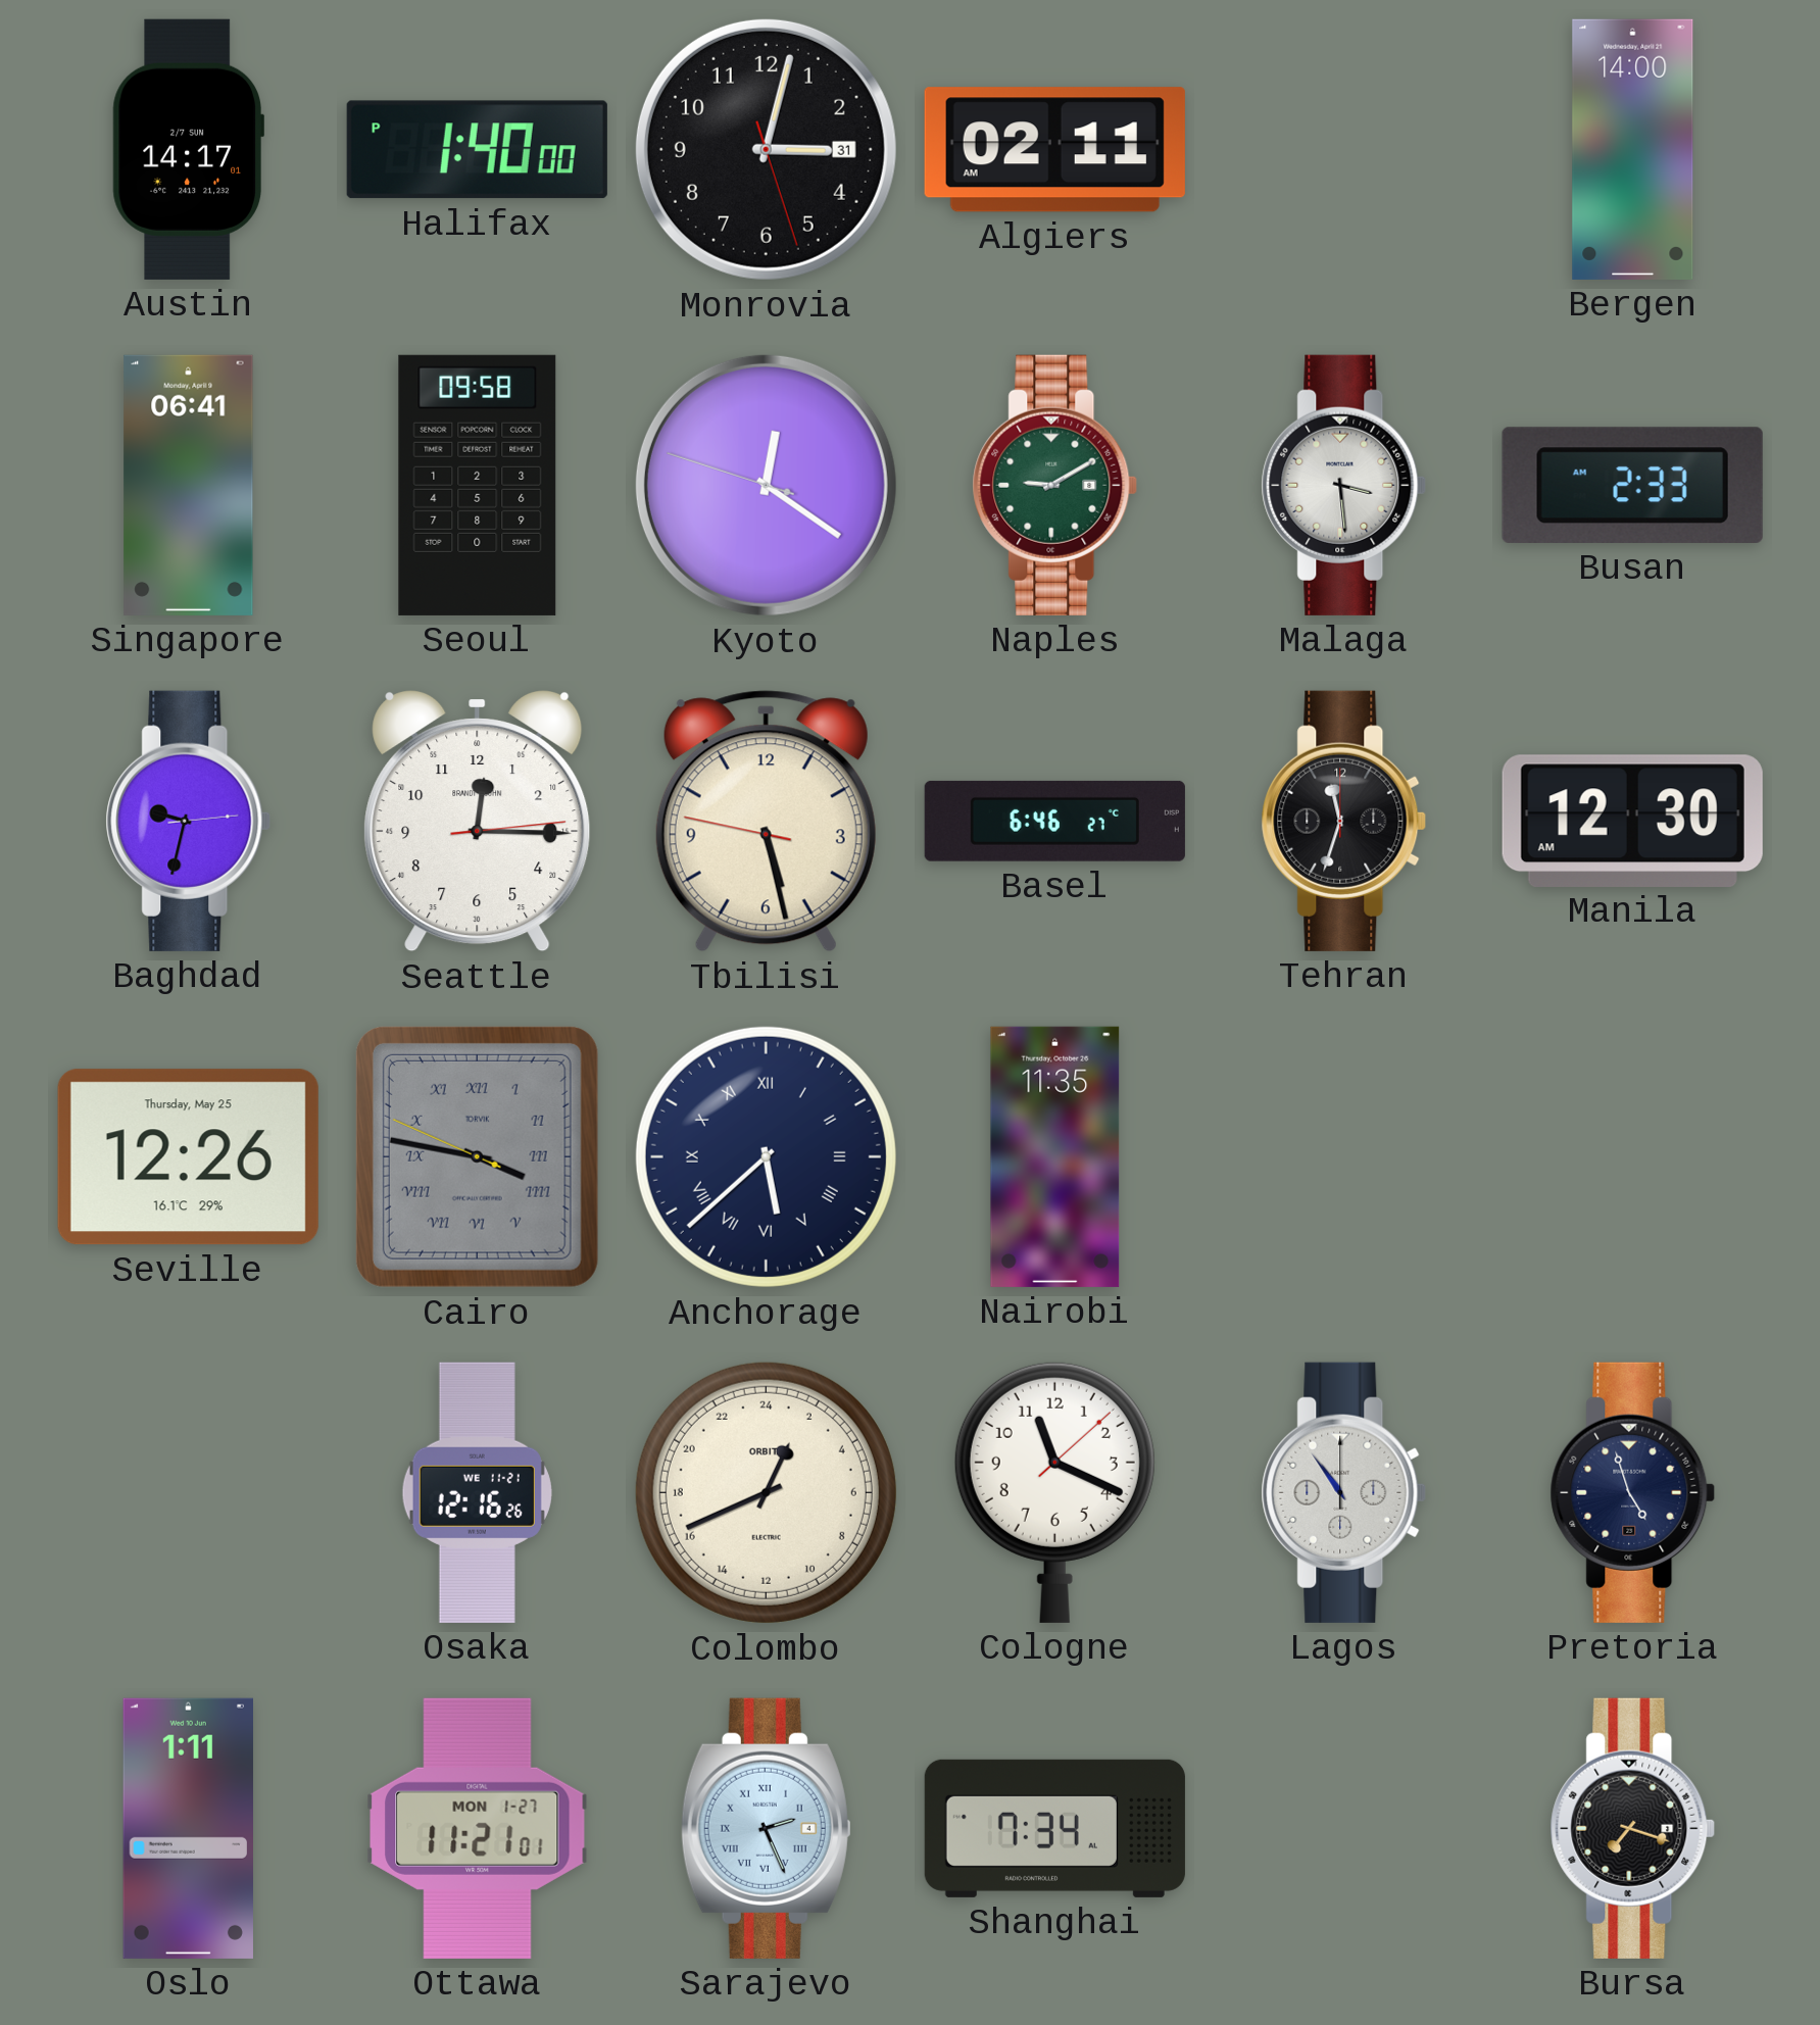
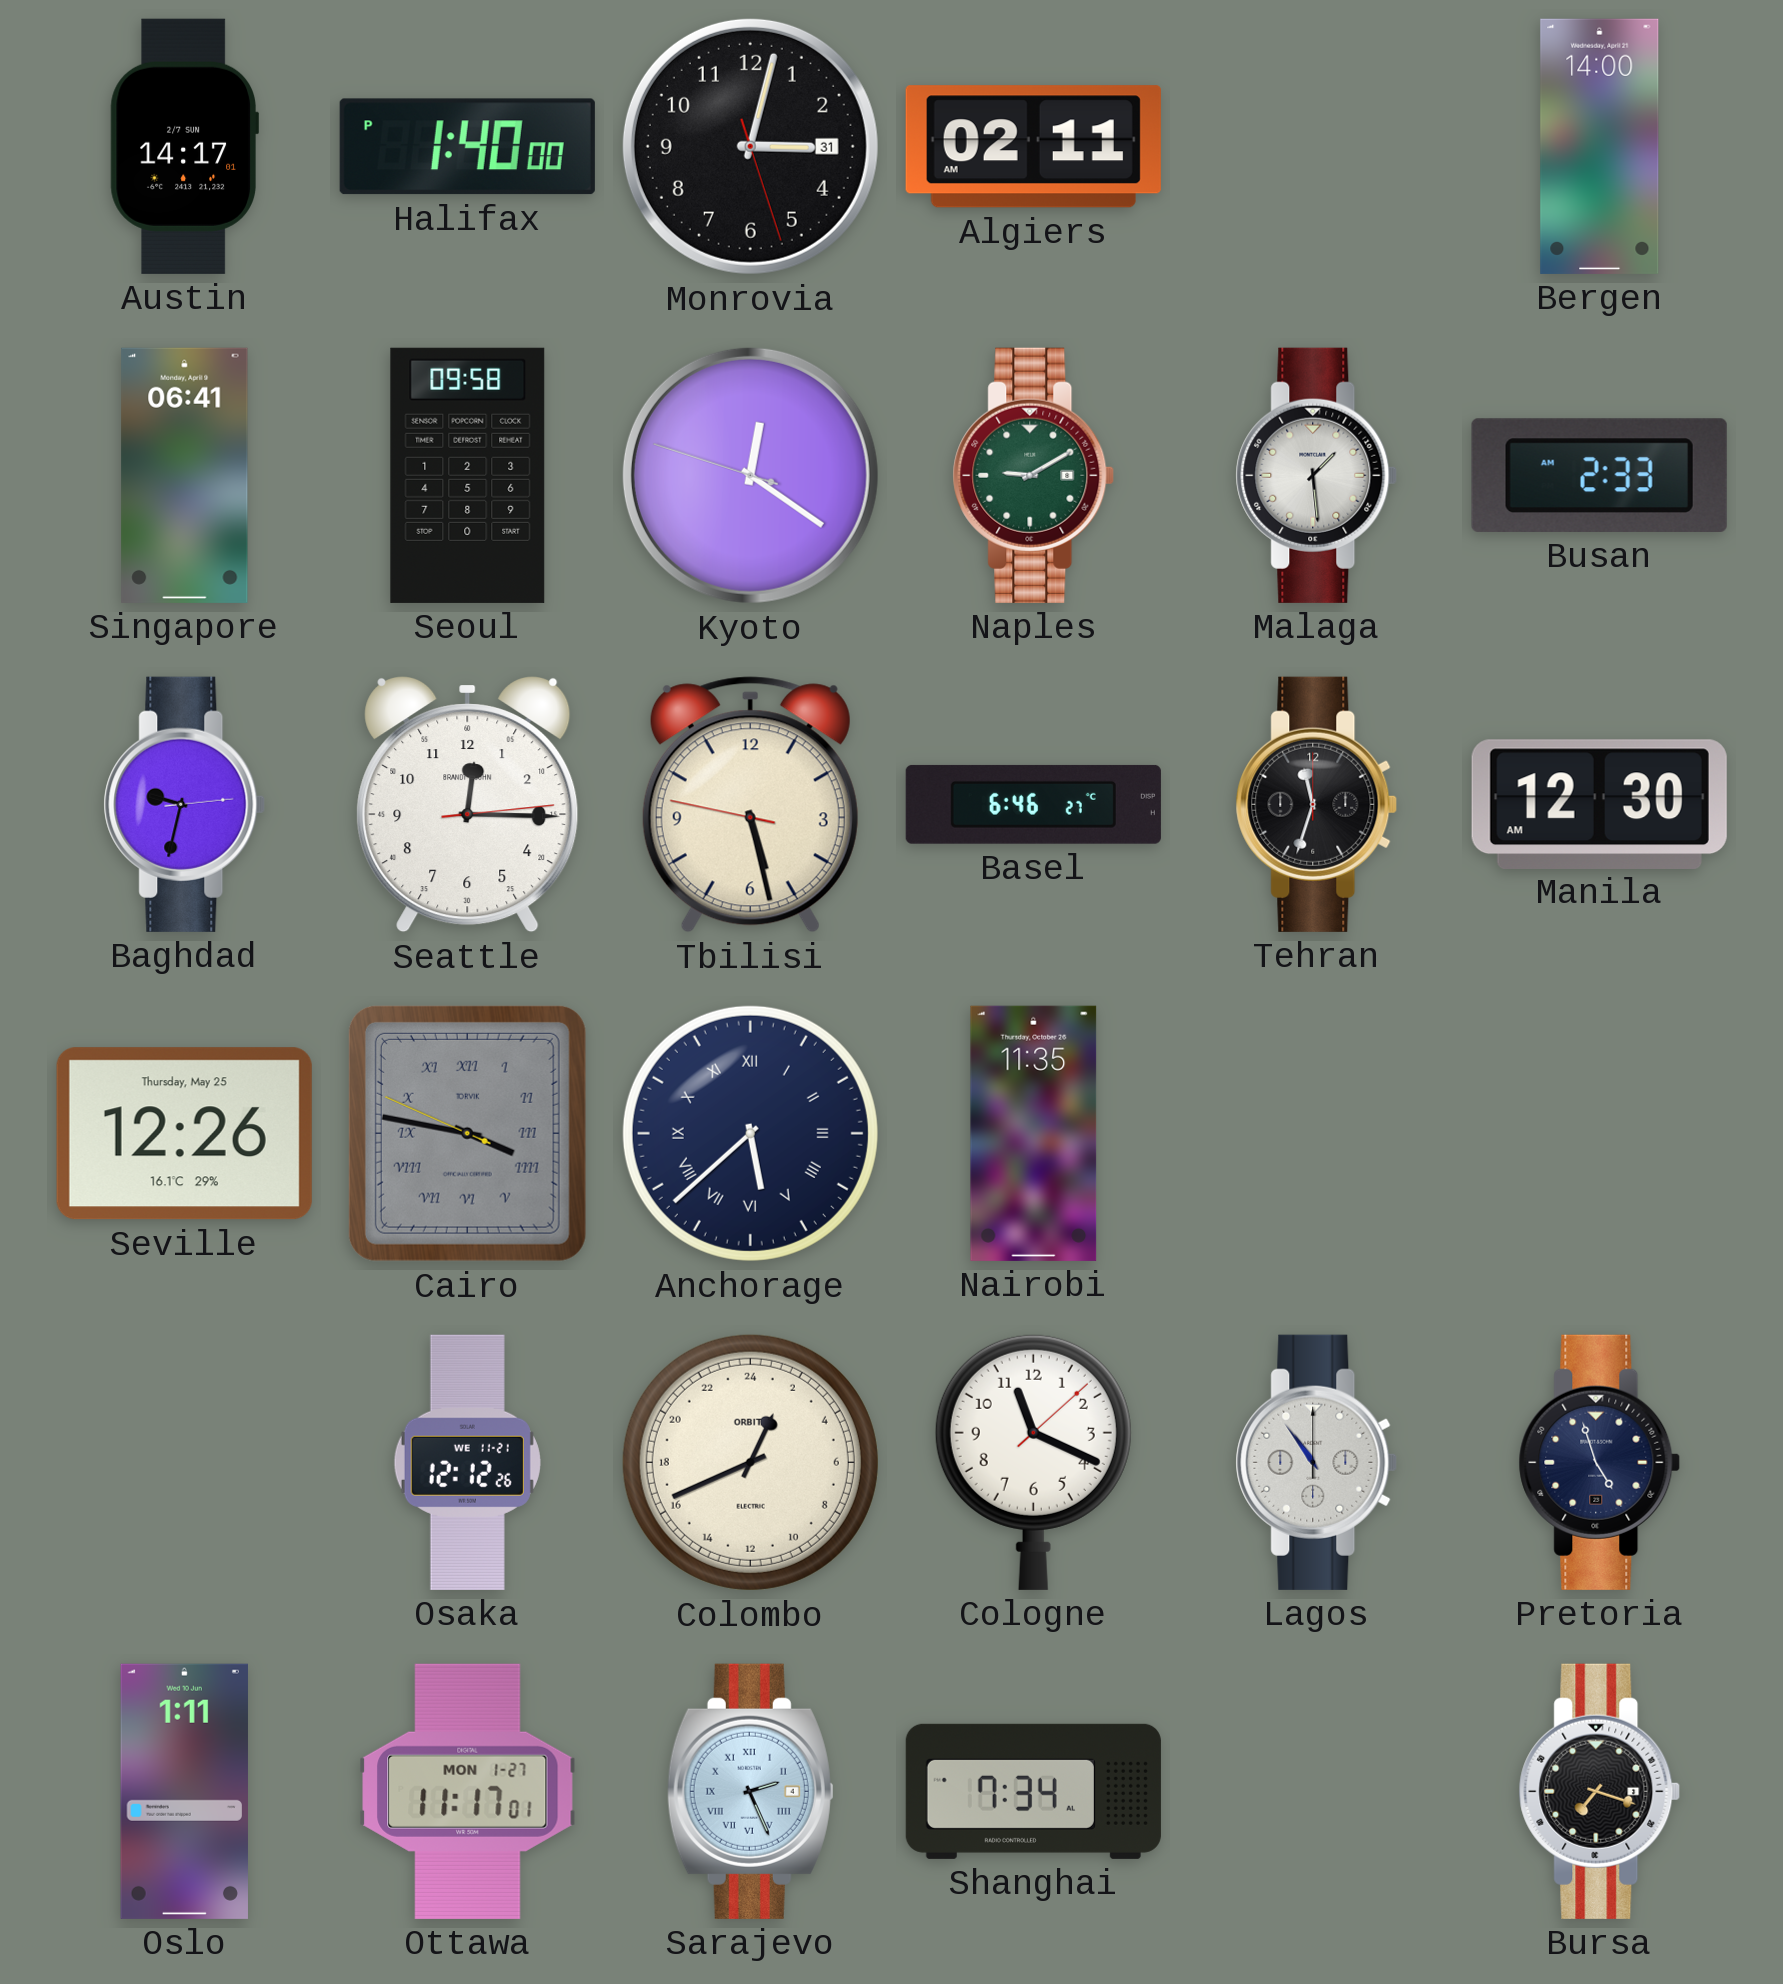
Malaga: 3:29 -> 1:29
Osaka: 12:16 -> 12:12
Ottawa: 11:21 -> 11:17
